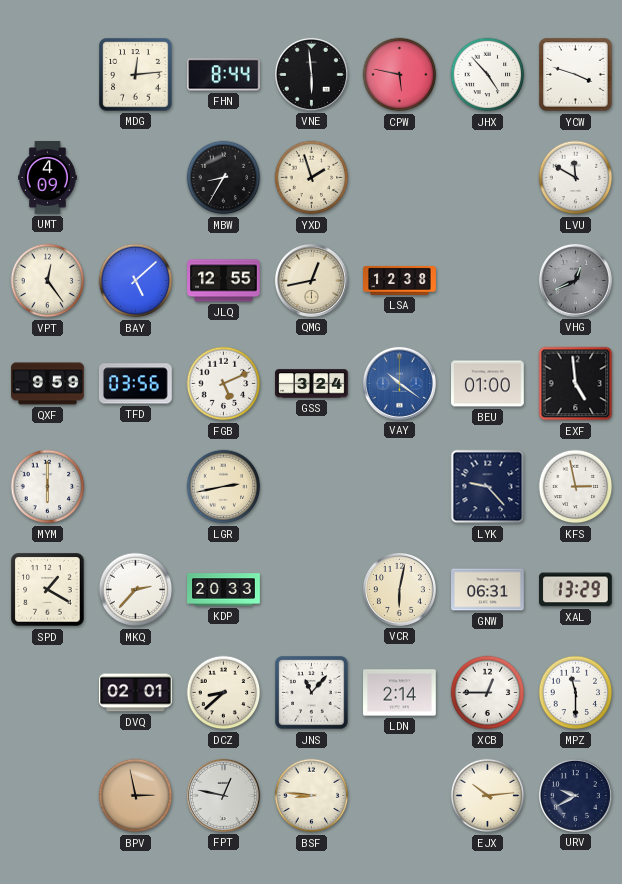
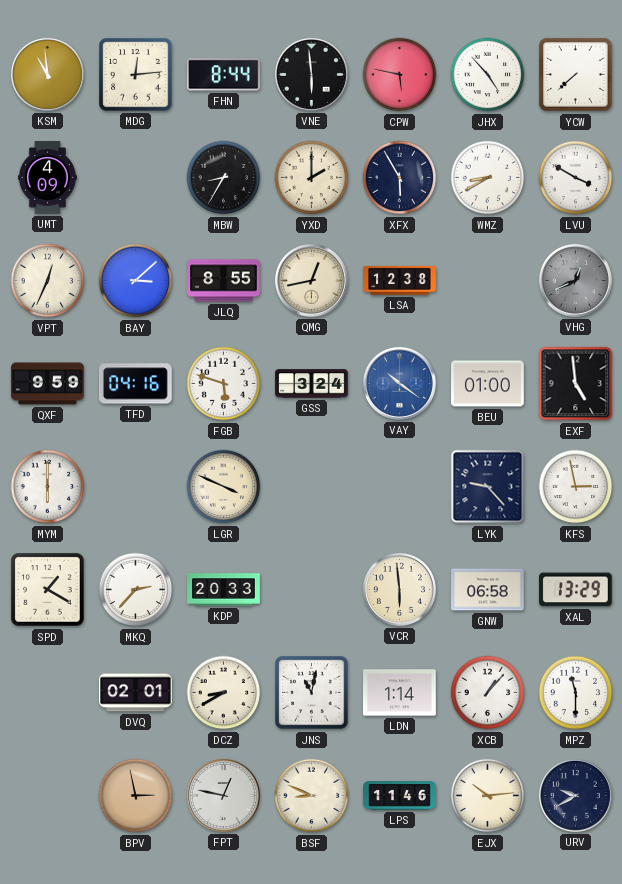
KSM: none -> 10:59
YCW: 3:48 -> 7:38
YXD: 1:57 -> 2:00
XFX: none -> 5:55
WMZ: none -> 8:40
LVU: 11:50 -> 3:50
VPT: 12:24 -> 12:34
BAY: 5:08 -> 3:08
JLQ: 12:55 -> 8:55
TFD: 03:56 -> 04:16
FGB: 5:11 -> 5:48
LGR: 2:43 -> 3:49
VCR: 6:02 -> 5:59
GNW: 06:31 -> 06:58
DCZ: 8:38 -> 8:40
JNS: 11:07 -> 11:02
LDN: 2:14 -> 1:14
XCB: 12:45 -> 1:07
BSF: 8:46 -> 8:49
LPS: none -> 11:46
